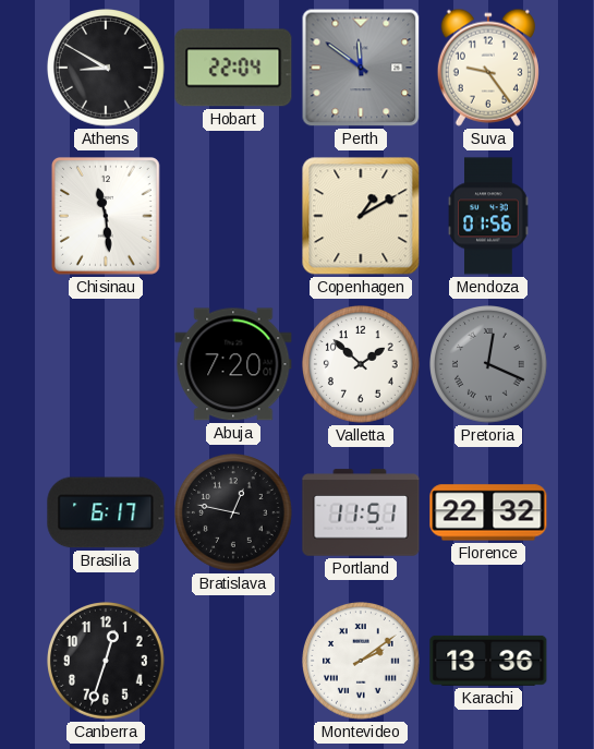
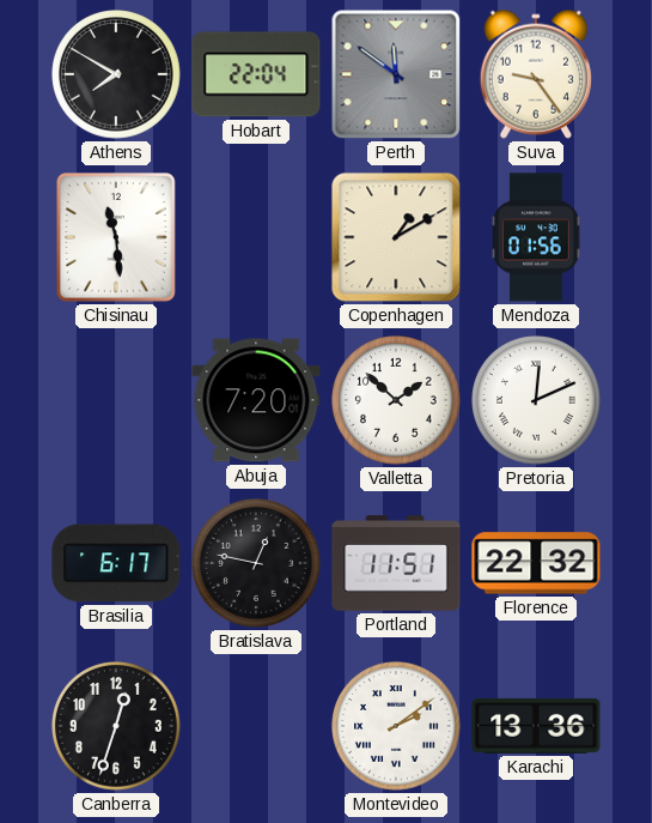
Athens: 8:50 -> 7:50
Pretoria: 12:19 -> 12:11
Pretoria dial: grey -> white
